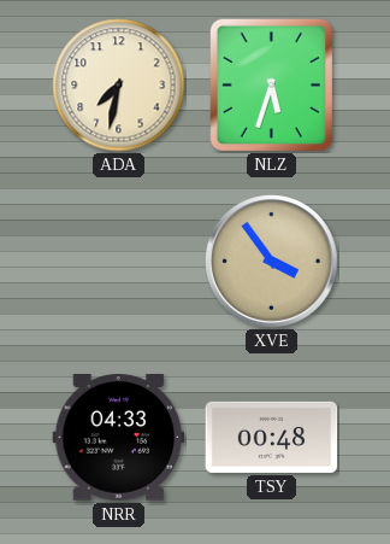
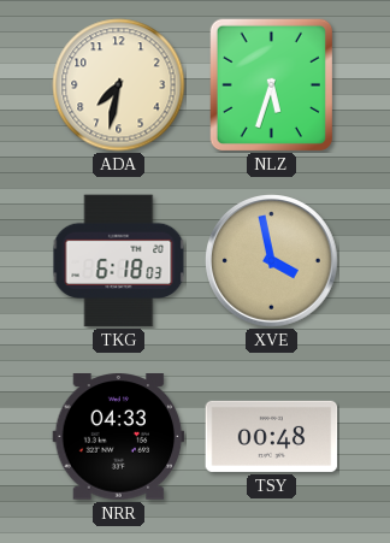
TKG: none -> 6:18
XVE: 3:54 -> 3:58
